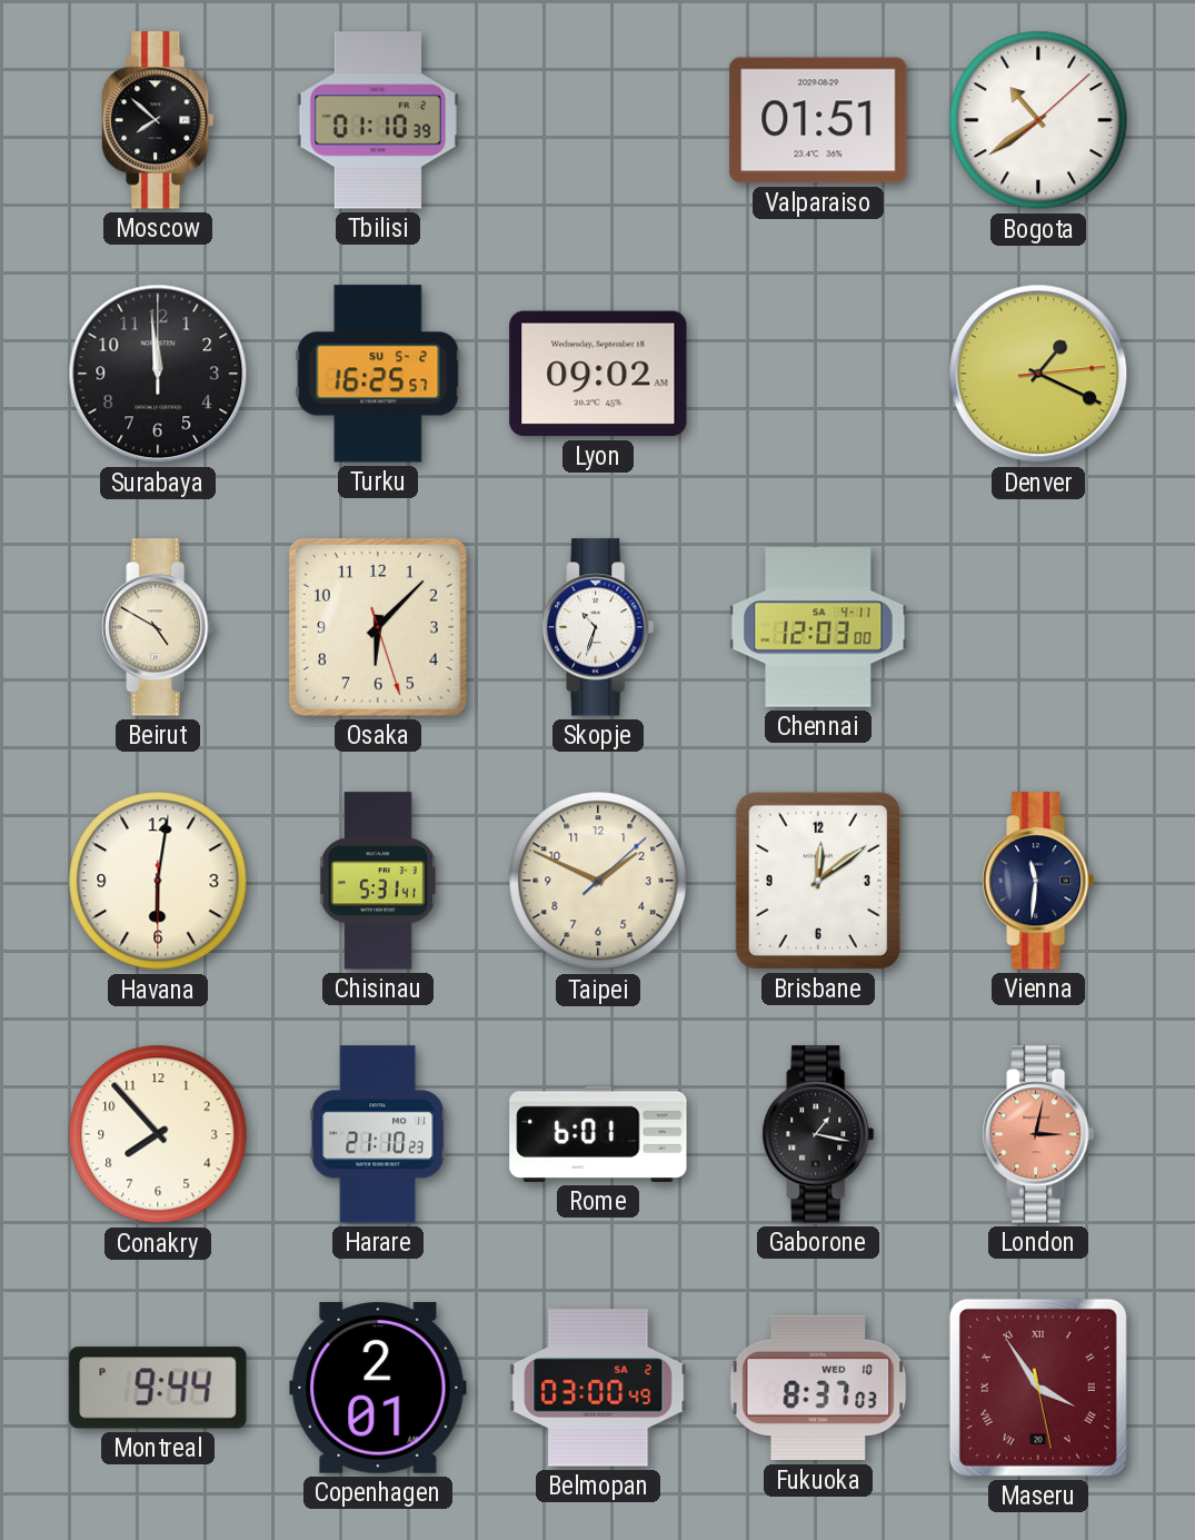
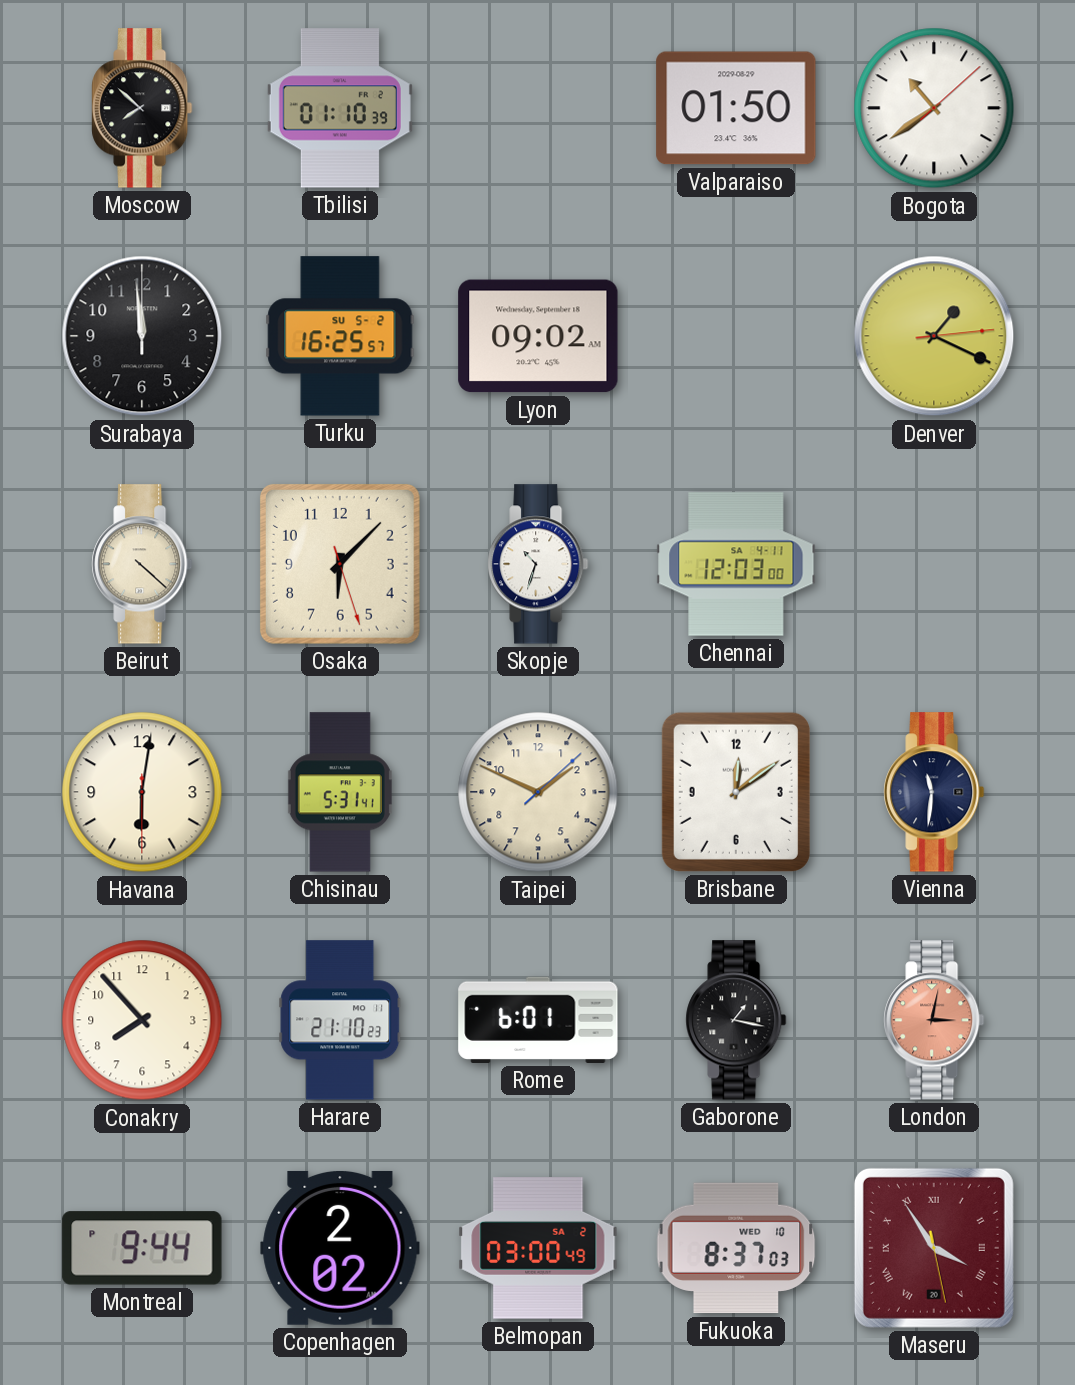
Valparaiso: 01:51 -> 01:50
Beirut: 4:50 -> 4:22
Copenhagen: 2:01 -> 2:02
